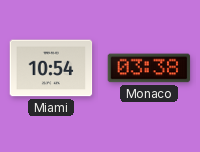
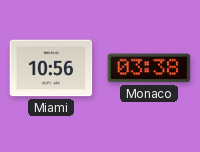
Miami: 10:54 -> 10:56
